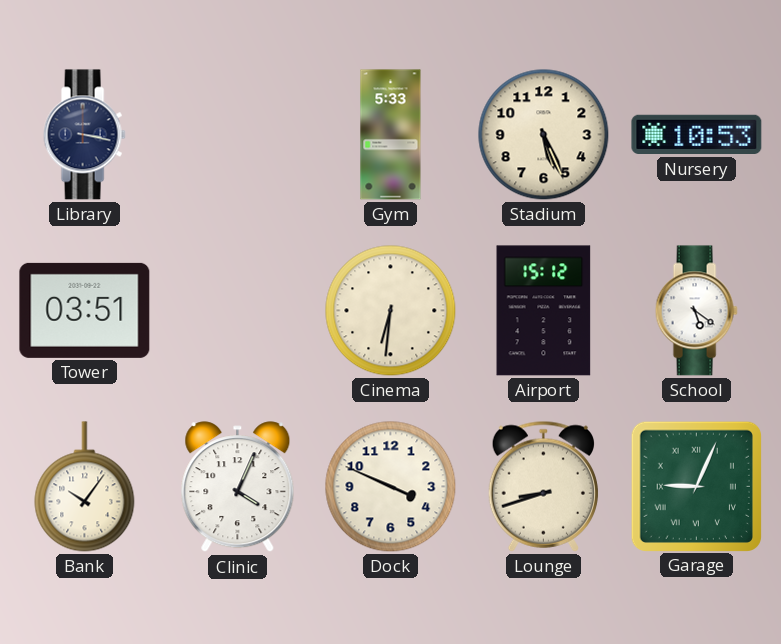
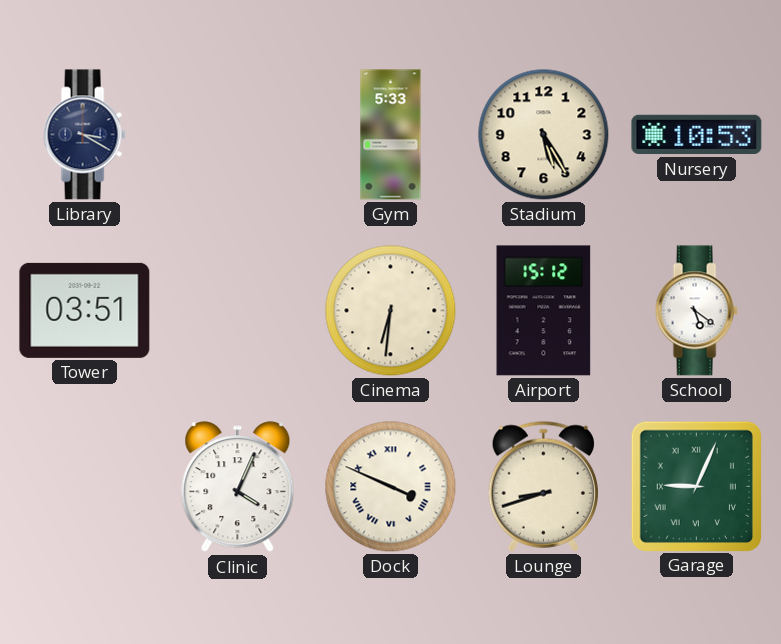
Library: 3:17 -> 3:20
Stadium: 5:26 -> 5:25
Bank: 10:06 -> none
Dock numerals: Arabic -> Roman
